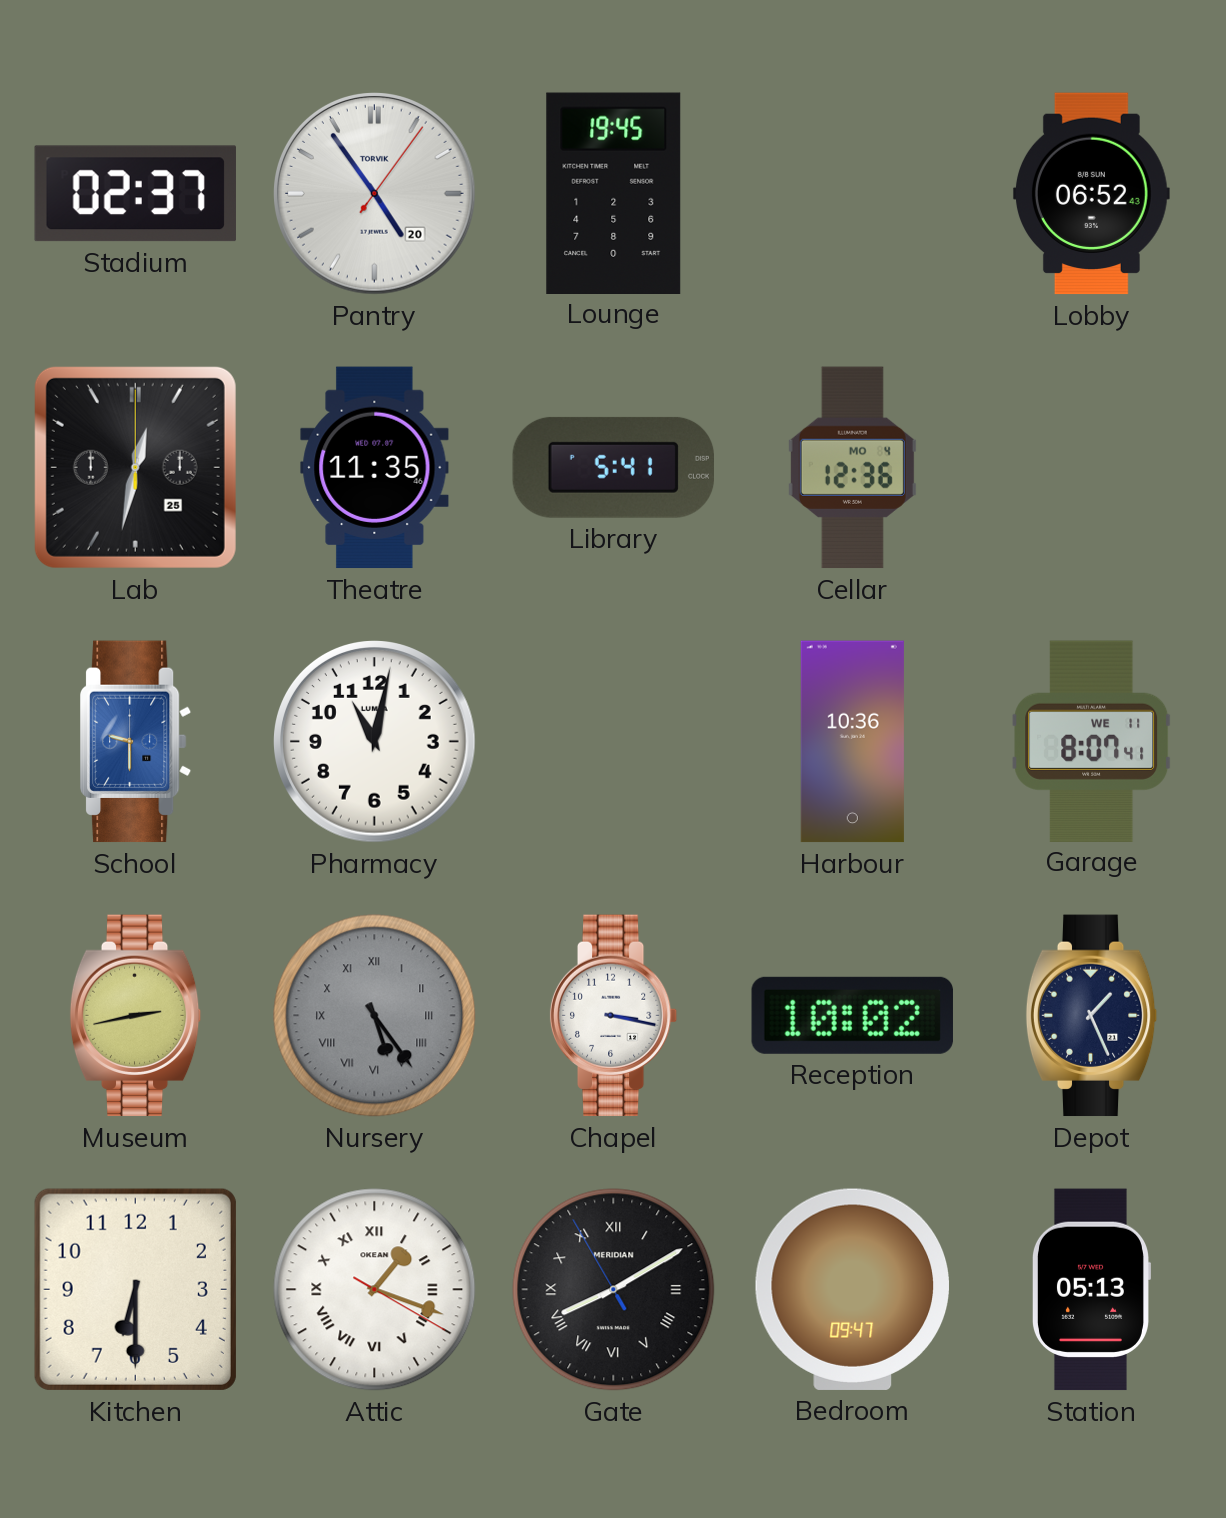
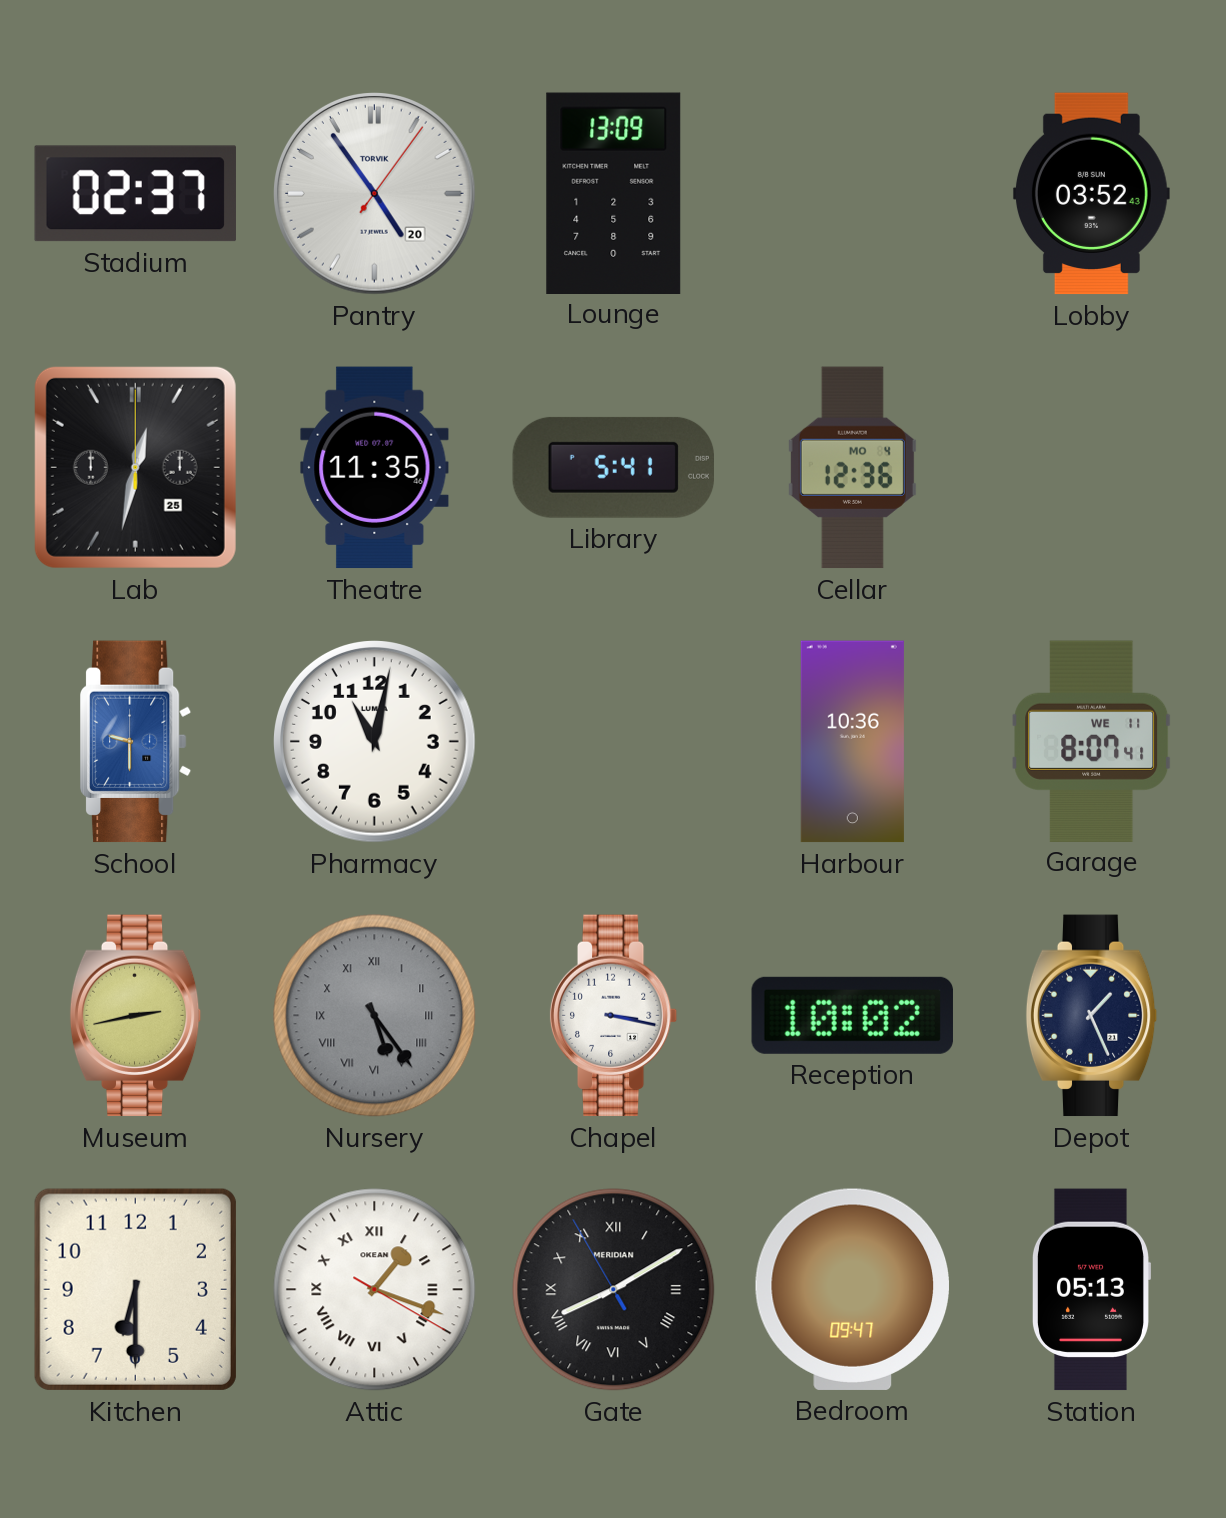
Lounge: 19:45 -> 13:09
Lobby: 06:52 -> 03:52
